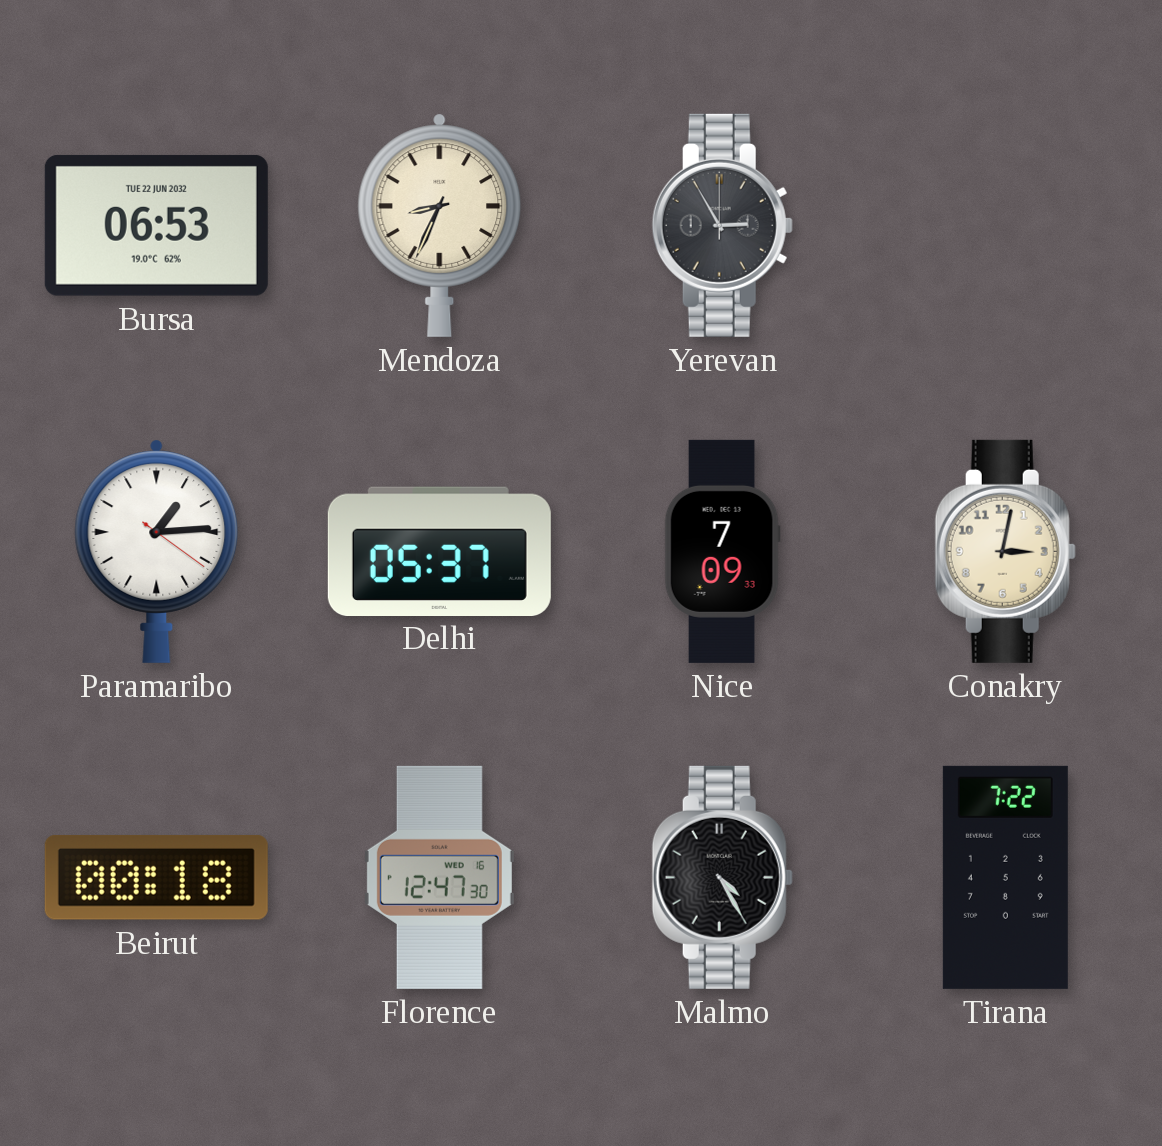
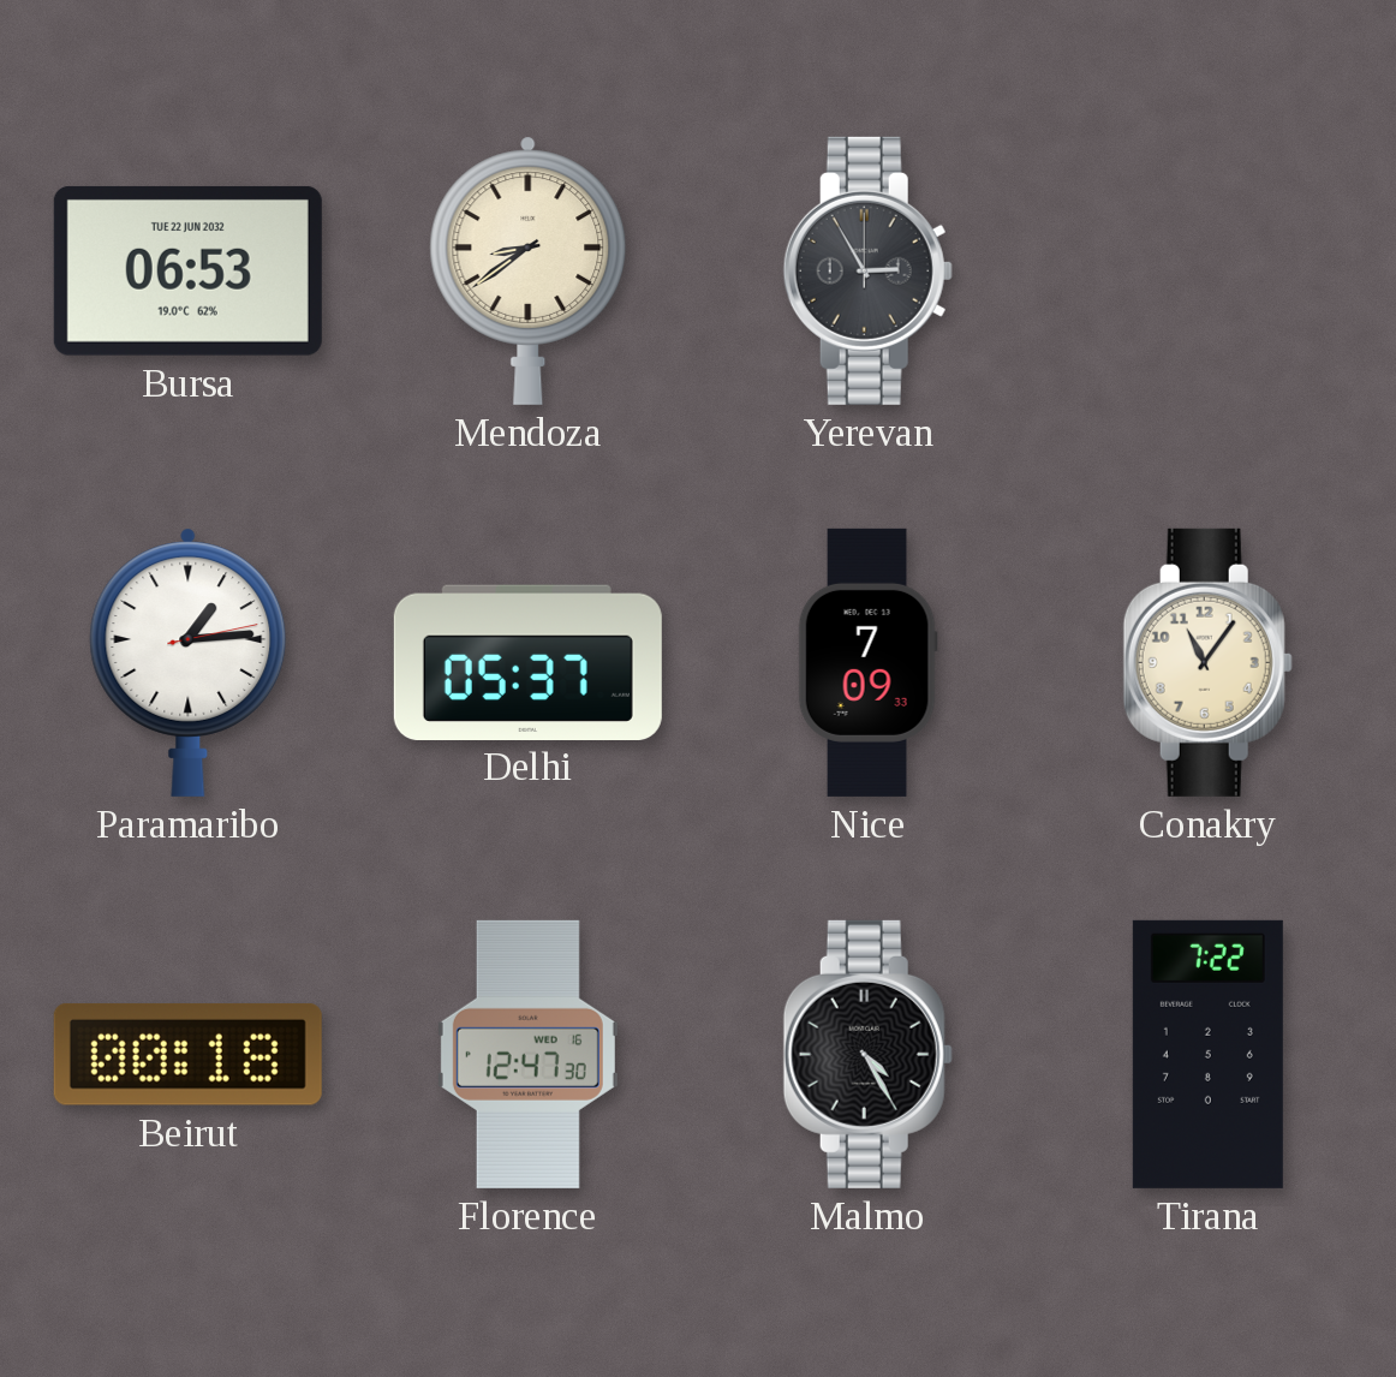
Mendoza: 8:34 -> 8:39
Paramaribo: 1:14:21 -> 1:14:13
Conakry: 3:02 -> 11:06
